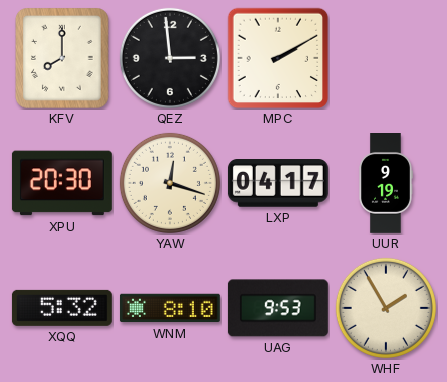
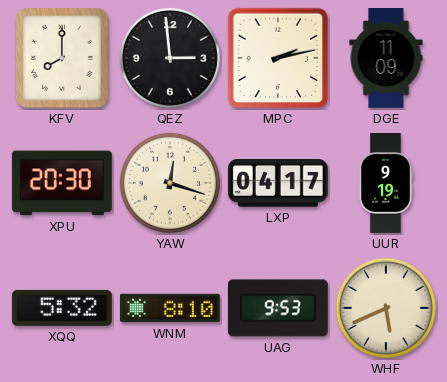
MPC: 2:10 -> 2:13
DGE: none -> 11:09
WHF: 1:55 -> 5:41
